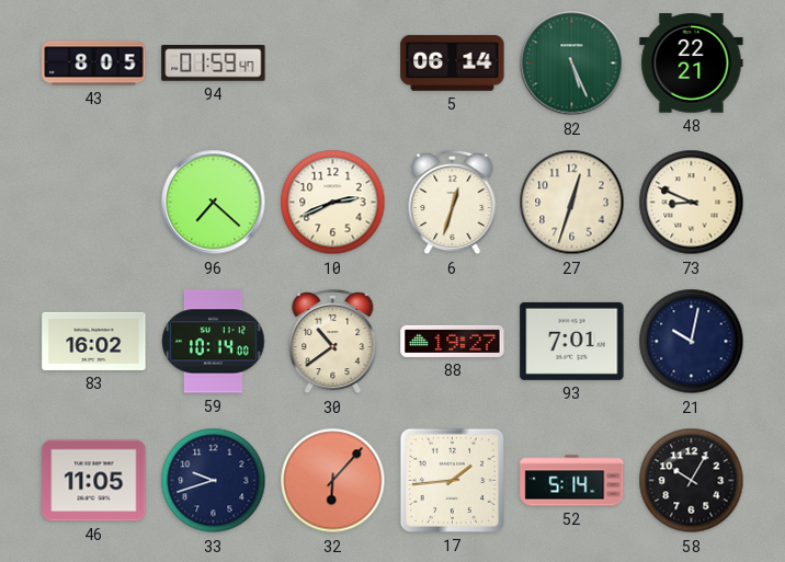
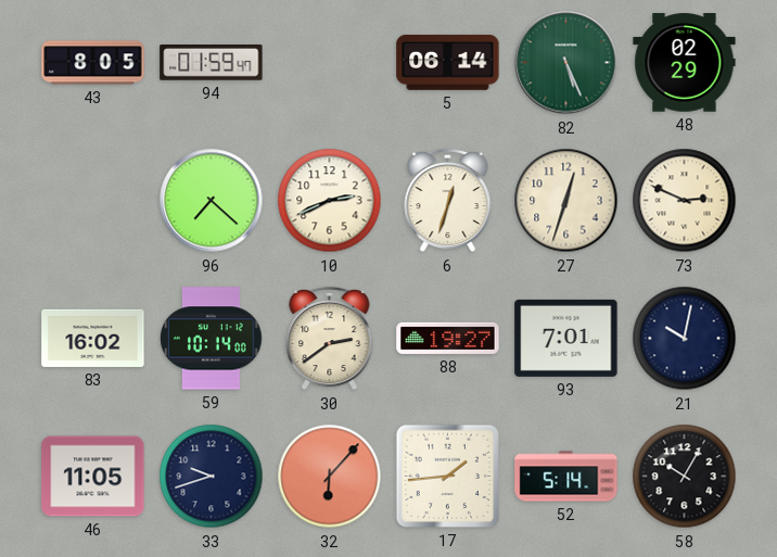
48: 22:21 -> 02:29
73: 8:49 -> 2:49
30: 10:39 -> 2:39
